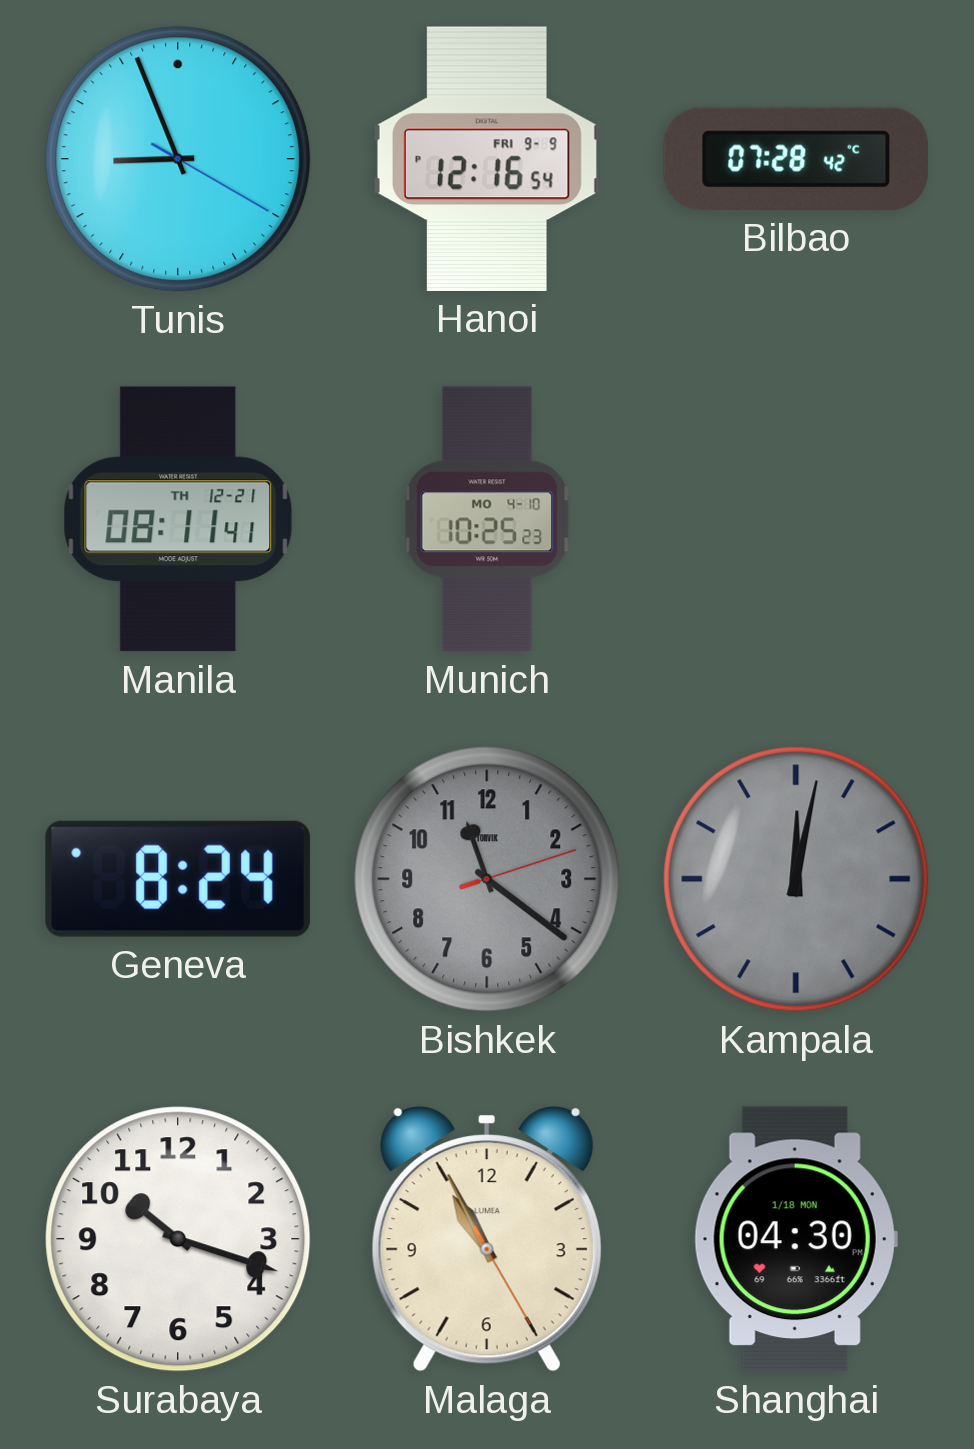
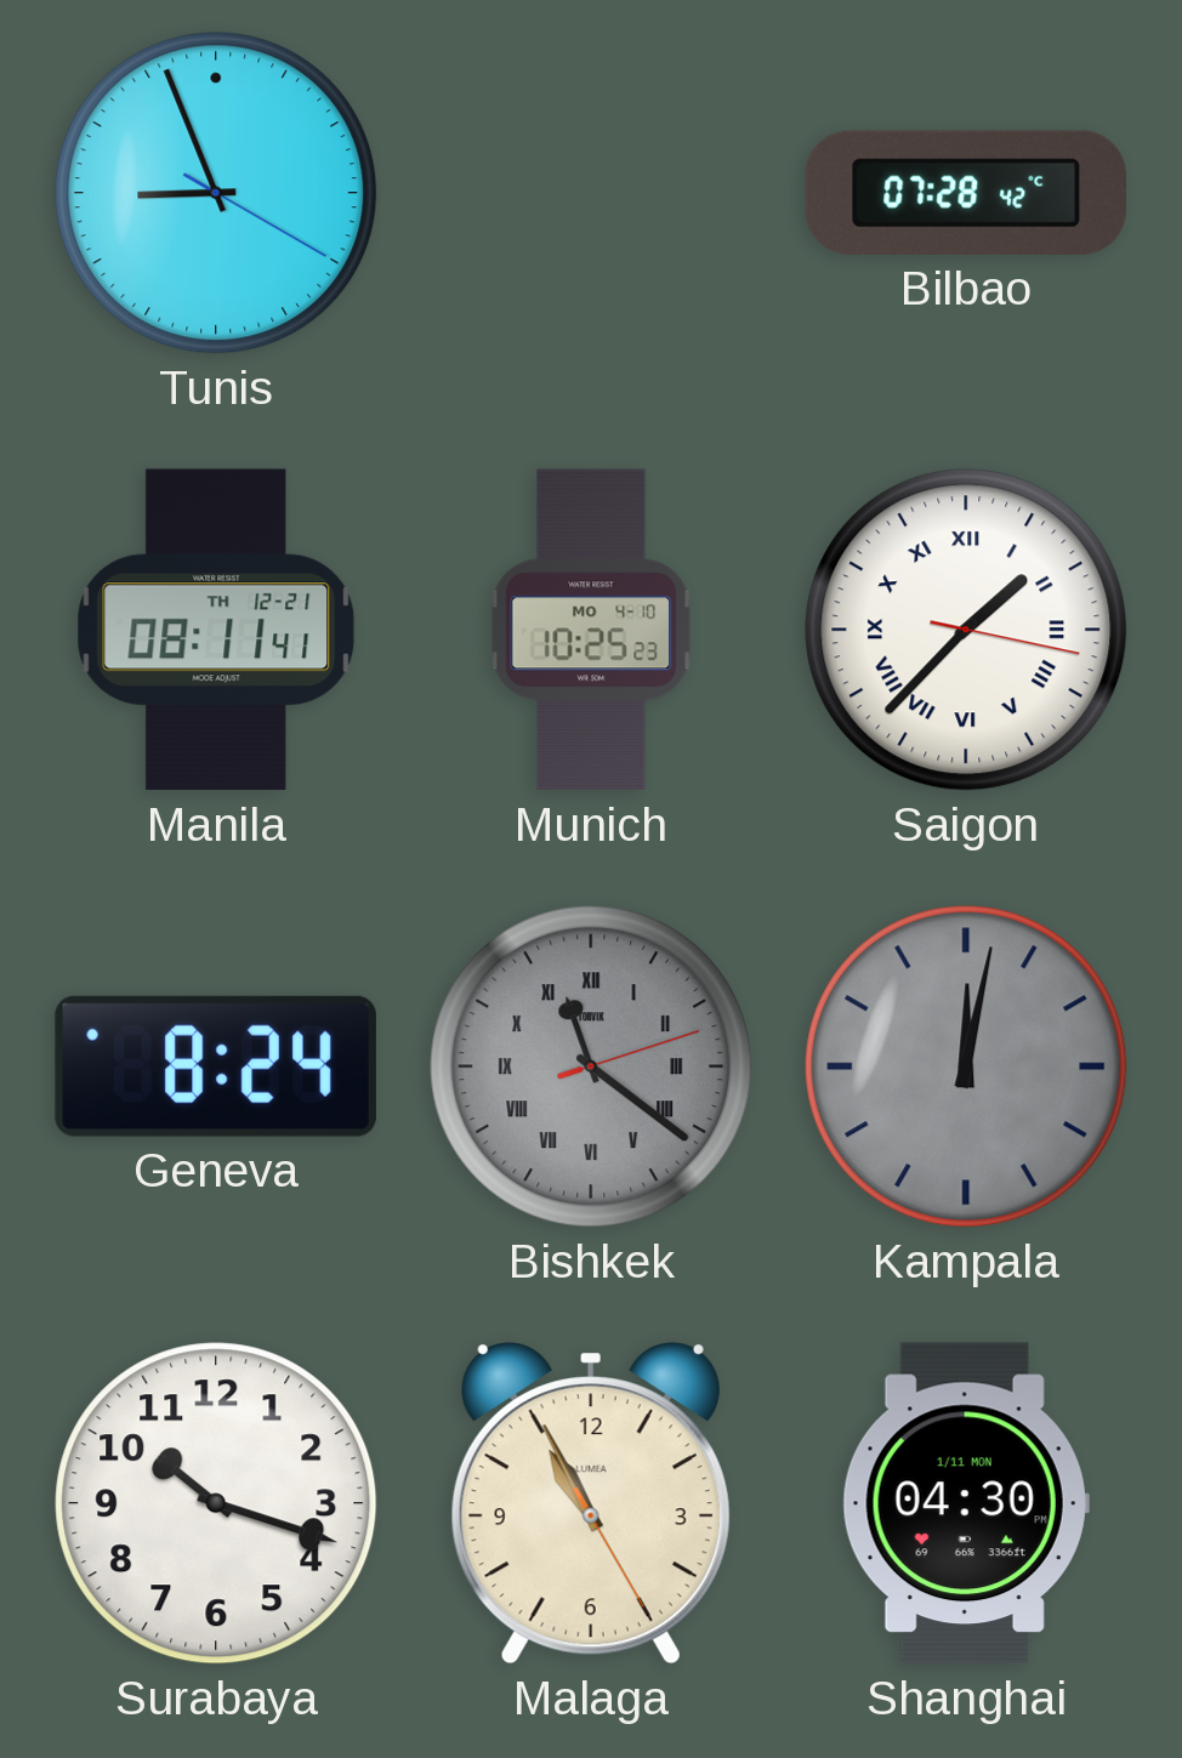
Hanoi: 12:16 -> none
Saigon: none -> 1:37
Bishkek numerals: Arabic -> Roman
Shanghai date: 1/18 MON -> 1/11 MON
